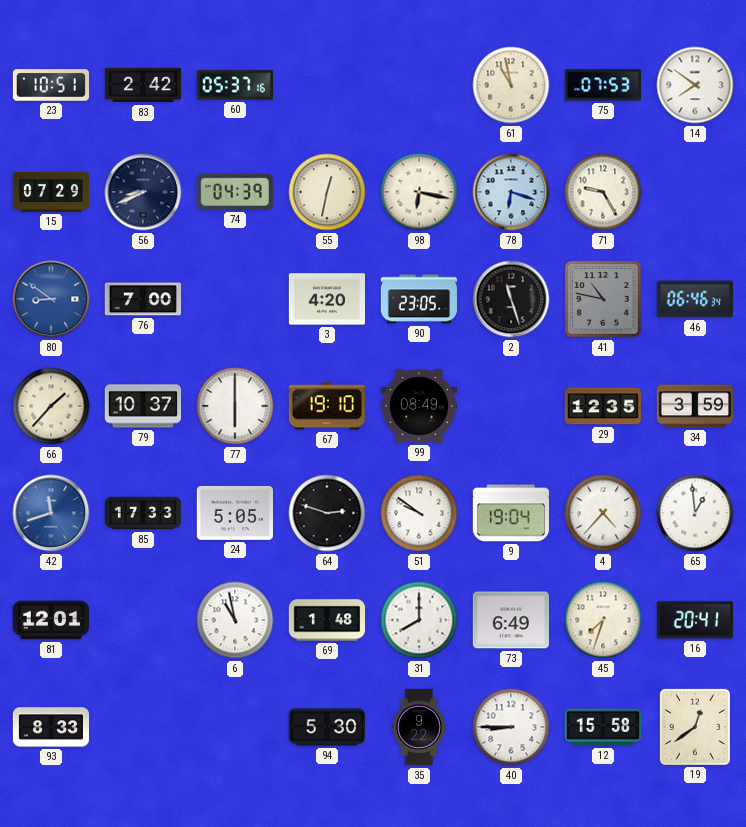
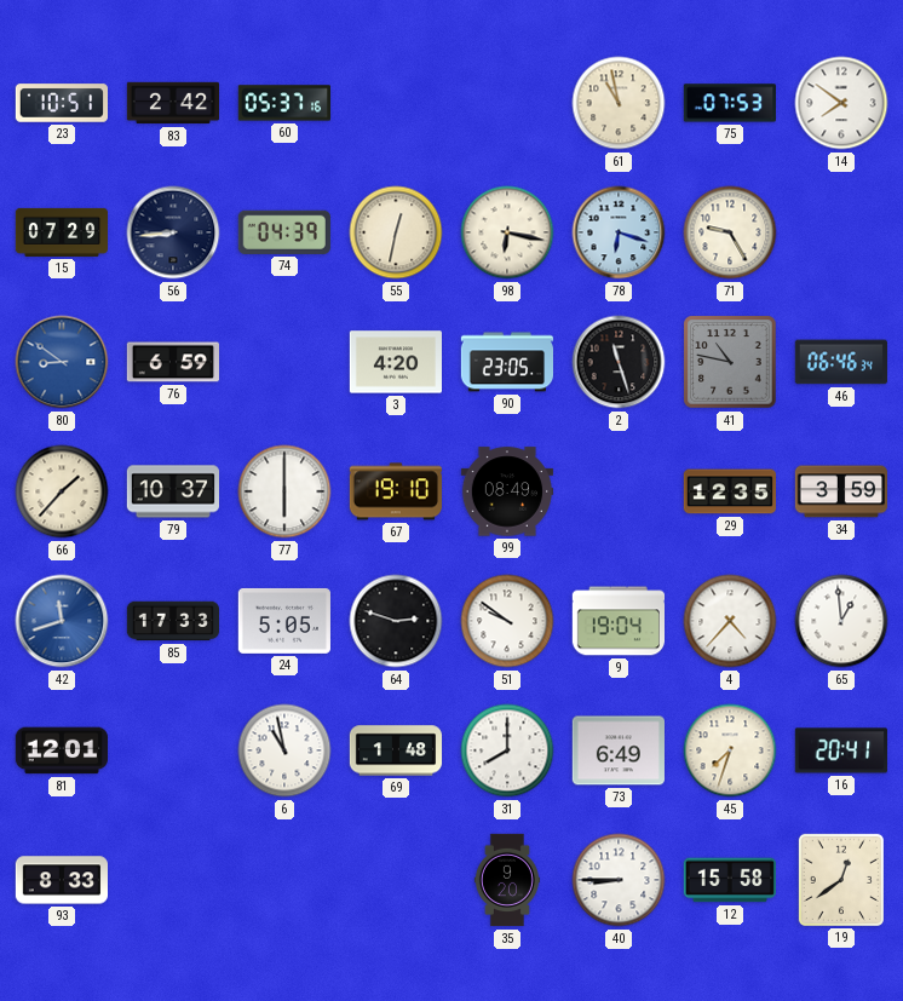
56: 8:41 -> 8:44
76: 7:00 -> 6:59
94: 5:30 -> none
35: 9:22 -> 9:20
